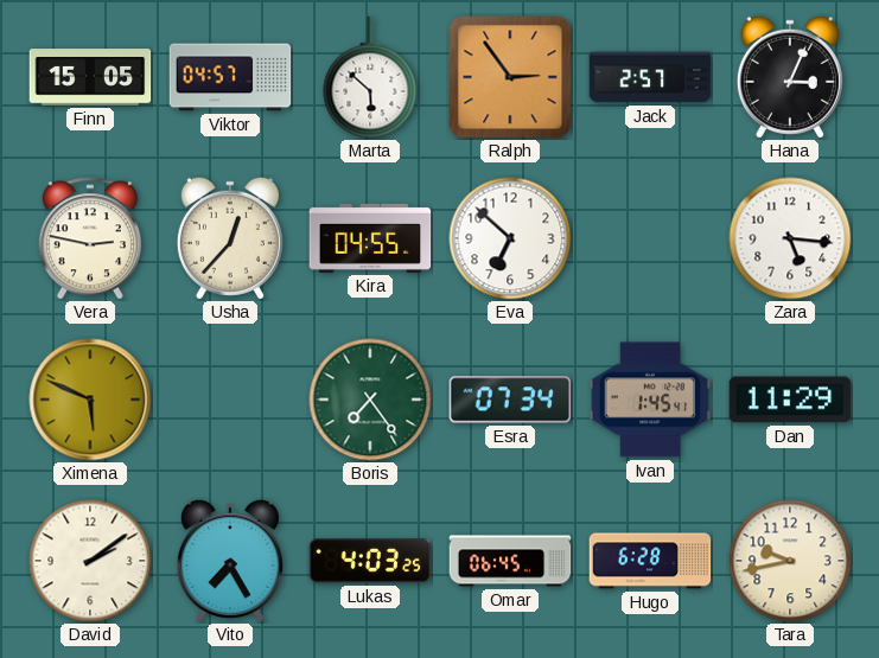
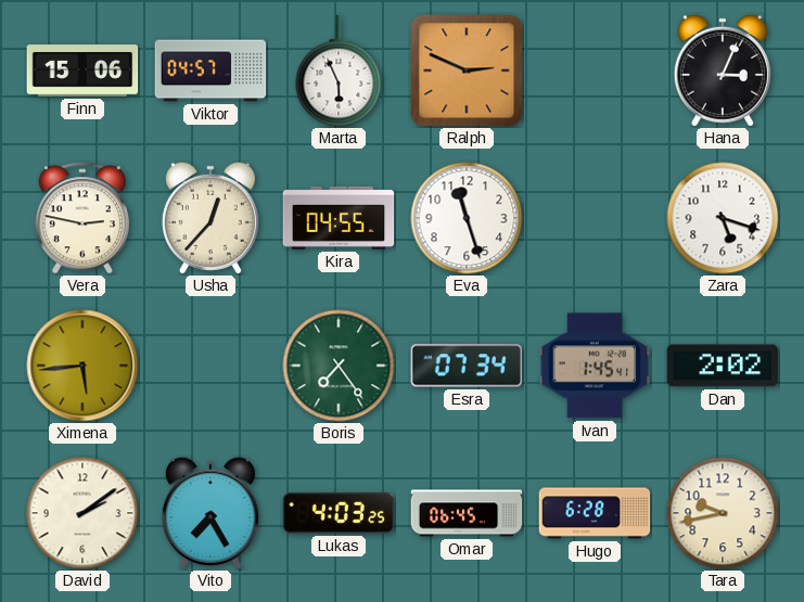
Finn: 15:05 -> 15:06
Marta: 5:52 -> 5:56
Ralph: 2:54 -> 2:49
Jack: 2:57 -> none
Eva: 6:52 -> 11:27
Zara: 5:16 -> 5:18
Ximena: 5:49 -> 5:44
Dan: 11:29 -> 2:02
